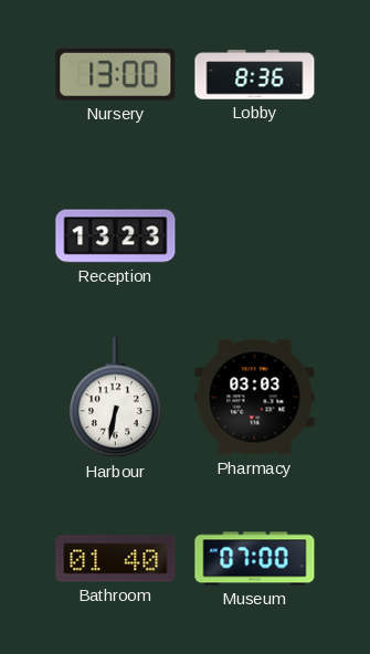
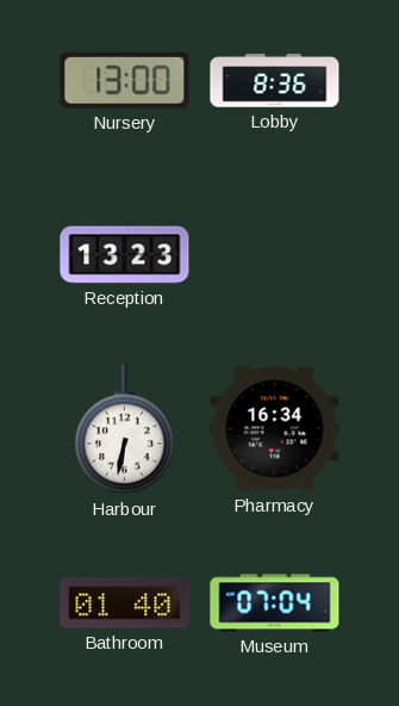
Pharmacy: 03:03 -> 16:34
Museum: 07:00 -> 07:04
